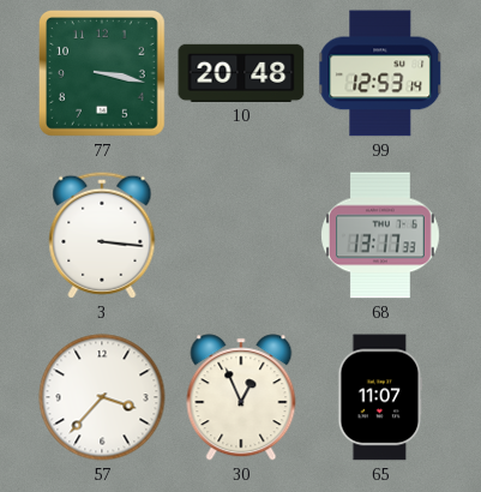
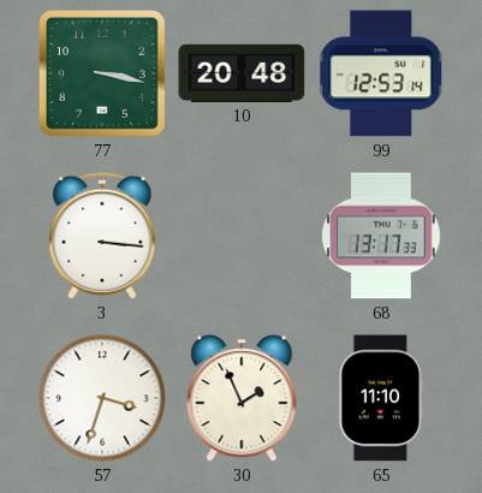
57: 3:37 -> 3:33
30: 12:56 -> 1:56
65: 11:07 -> 11:10
